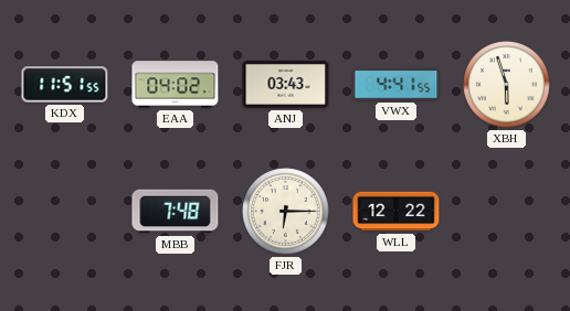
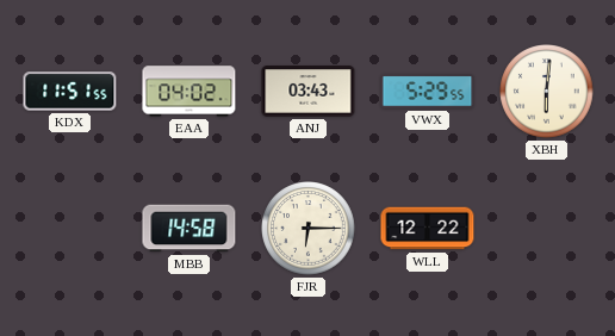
VWX: 4:41 -> 5:29
XBH: 5:57 -> 6:01
MBB: 7:48 -> 14:58
